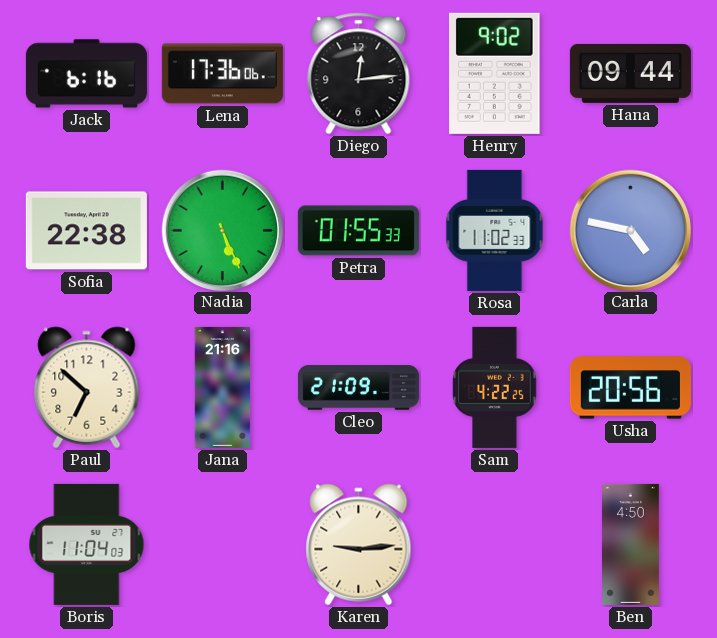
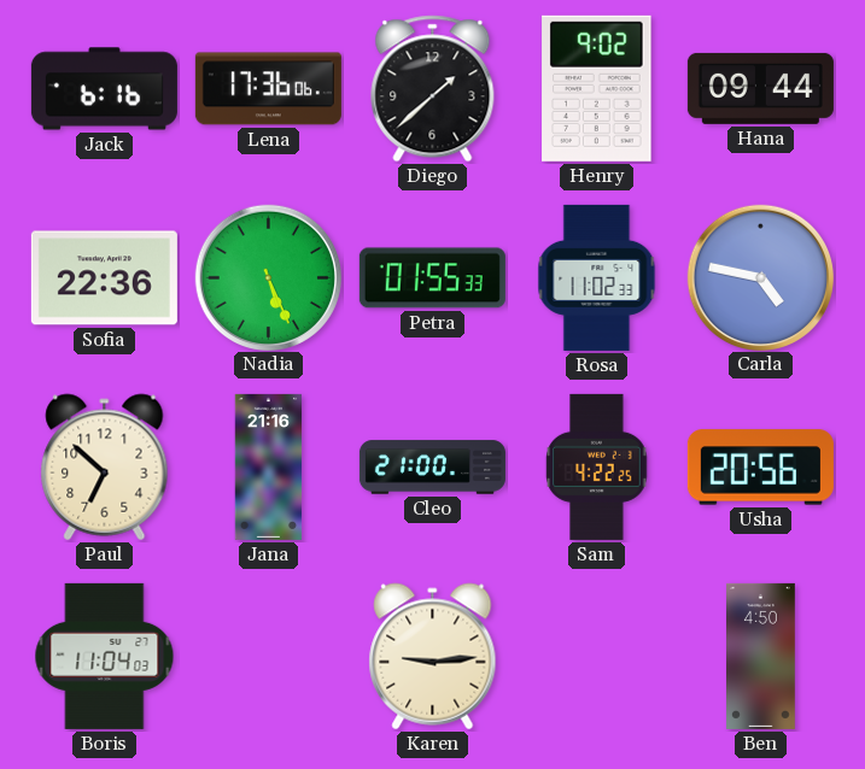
Diego: 12:14 -> 1:38
Sofia: 22:38 -> 22:36
Cleo: 21:09 -> 21:00
